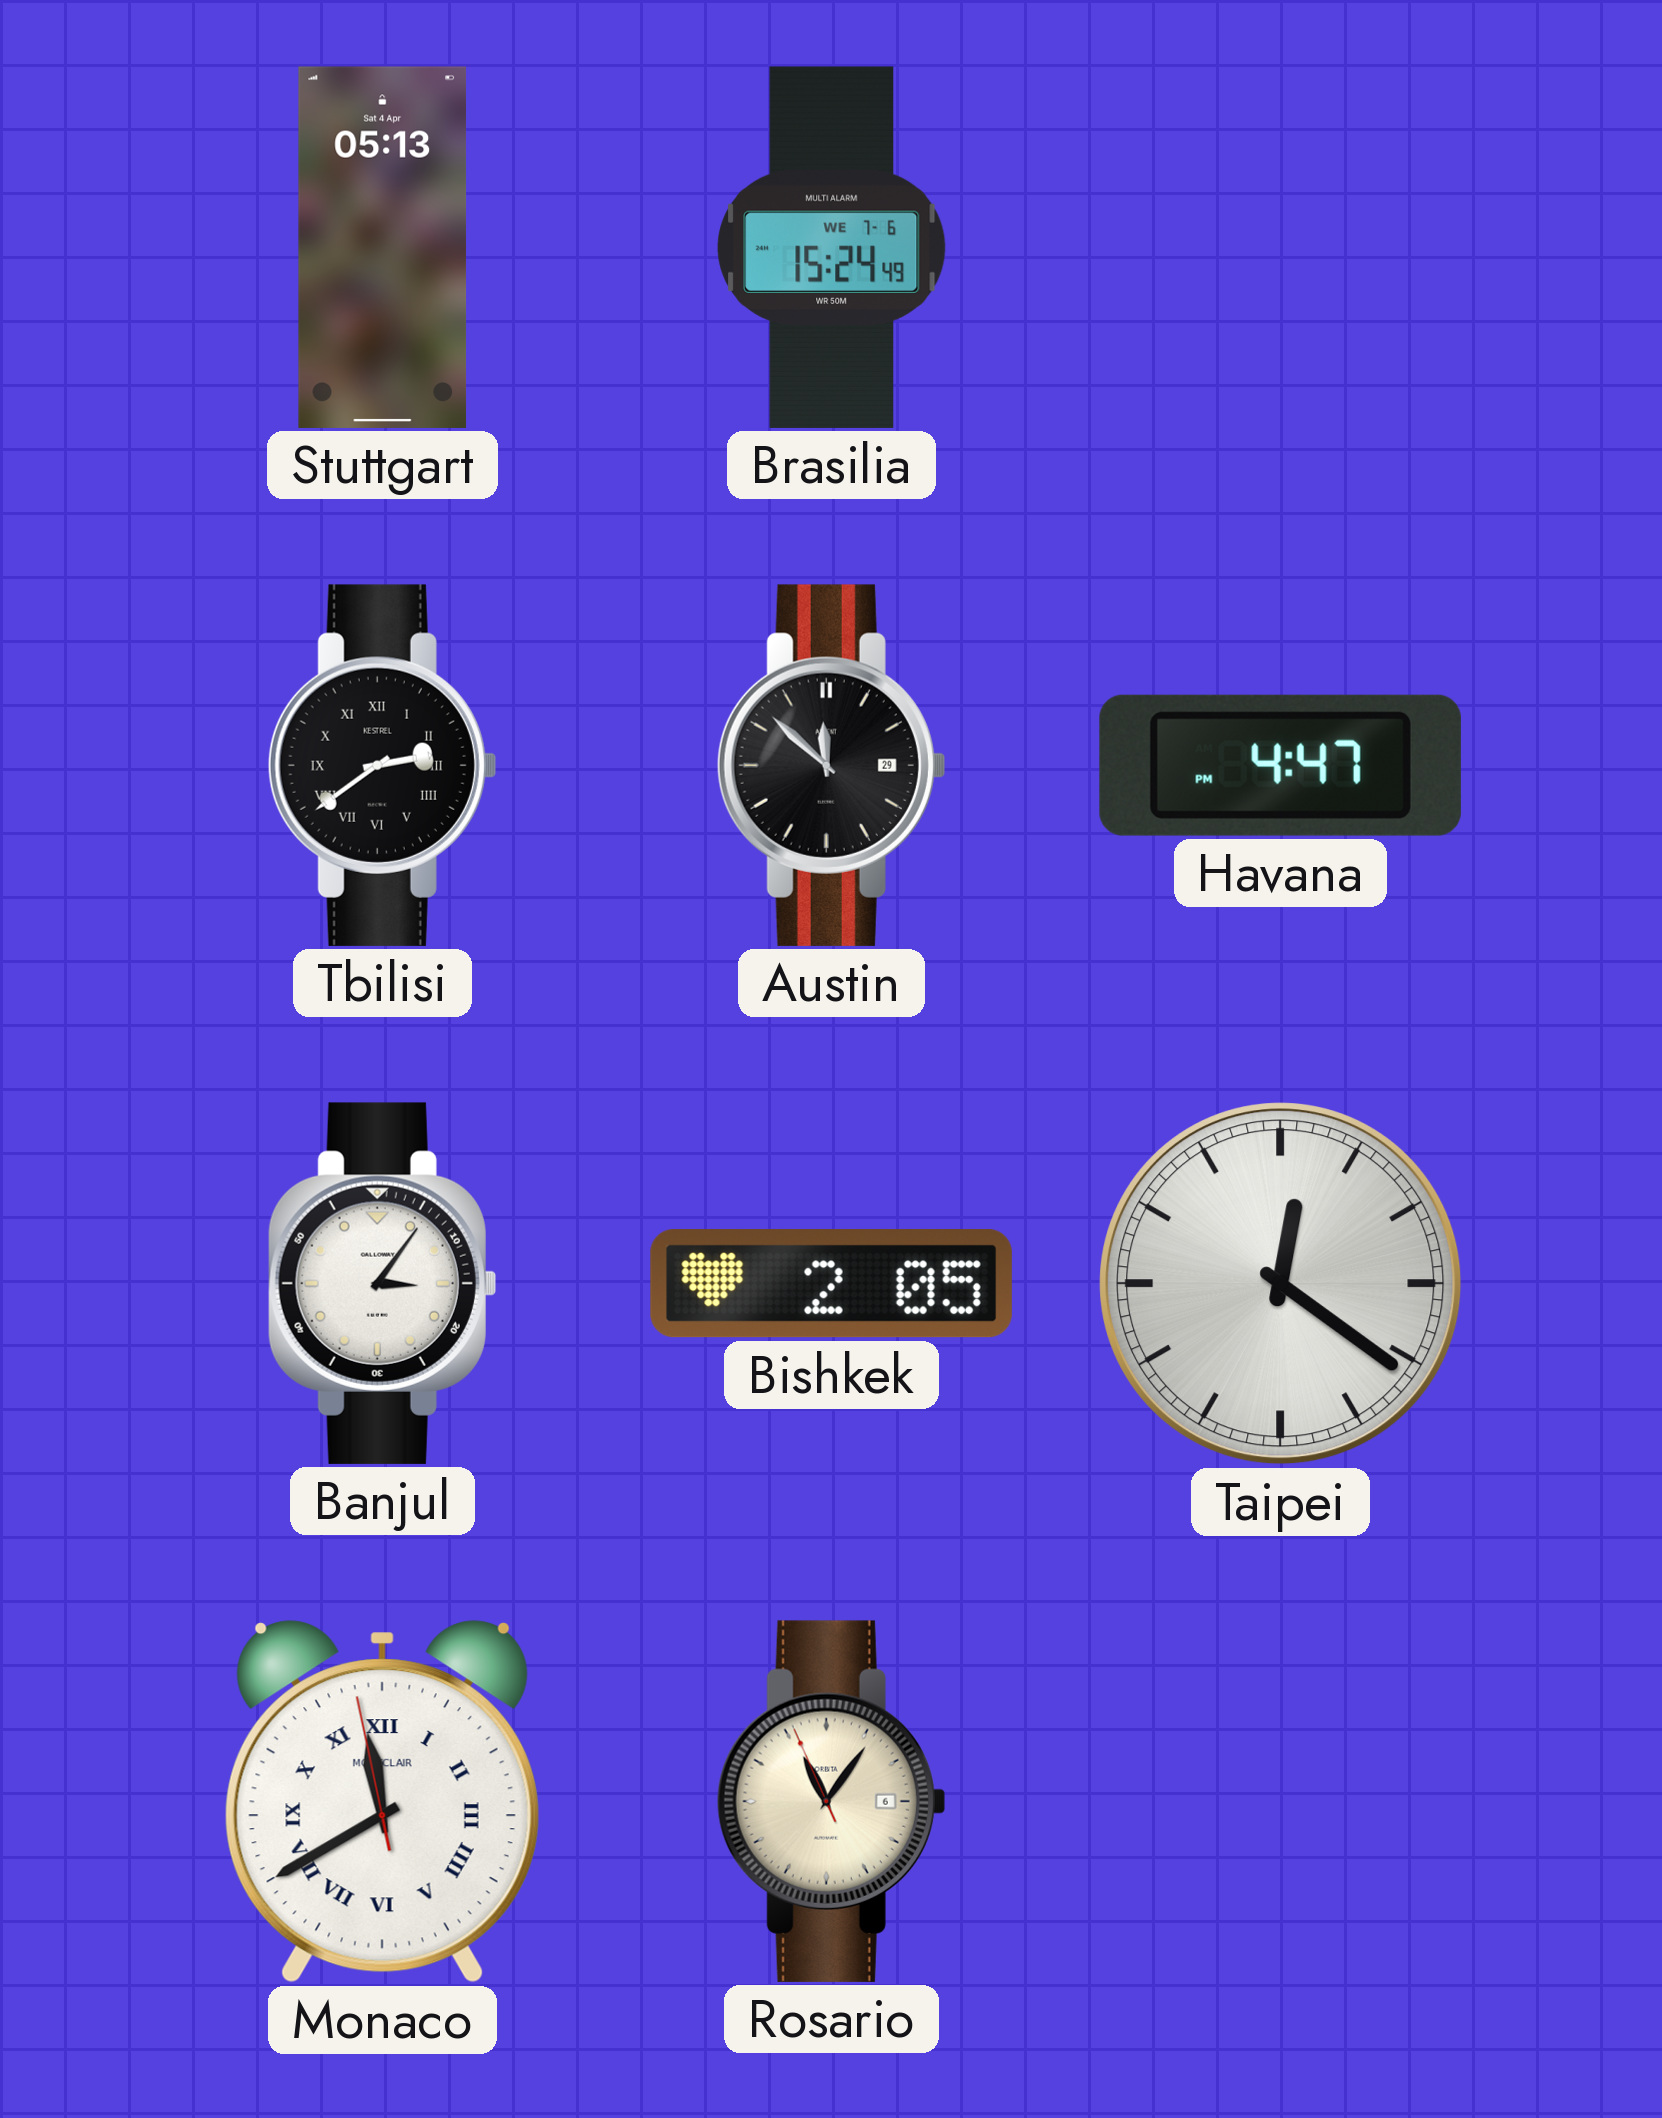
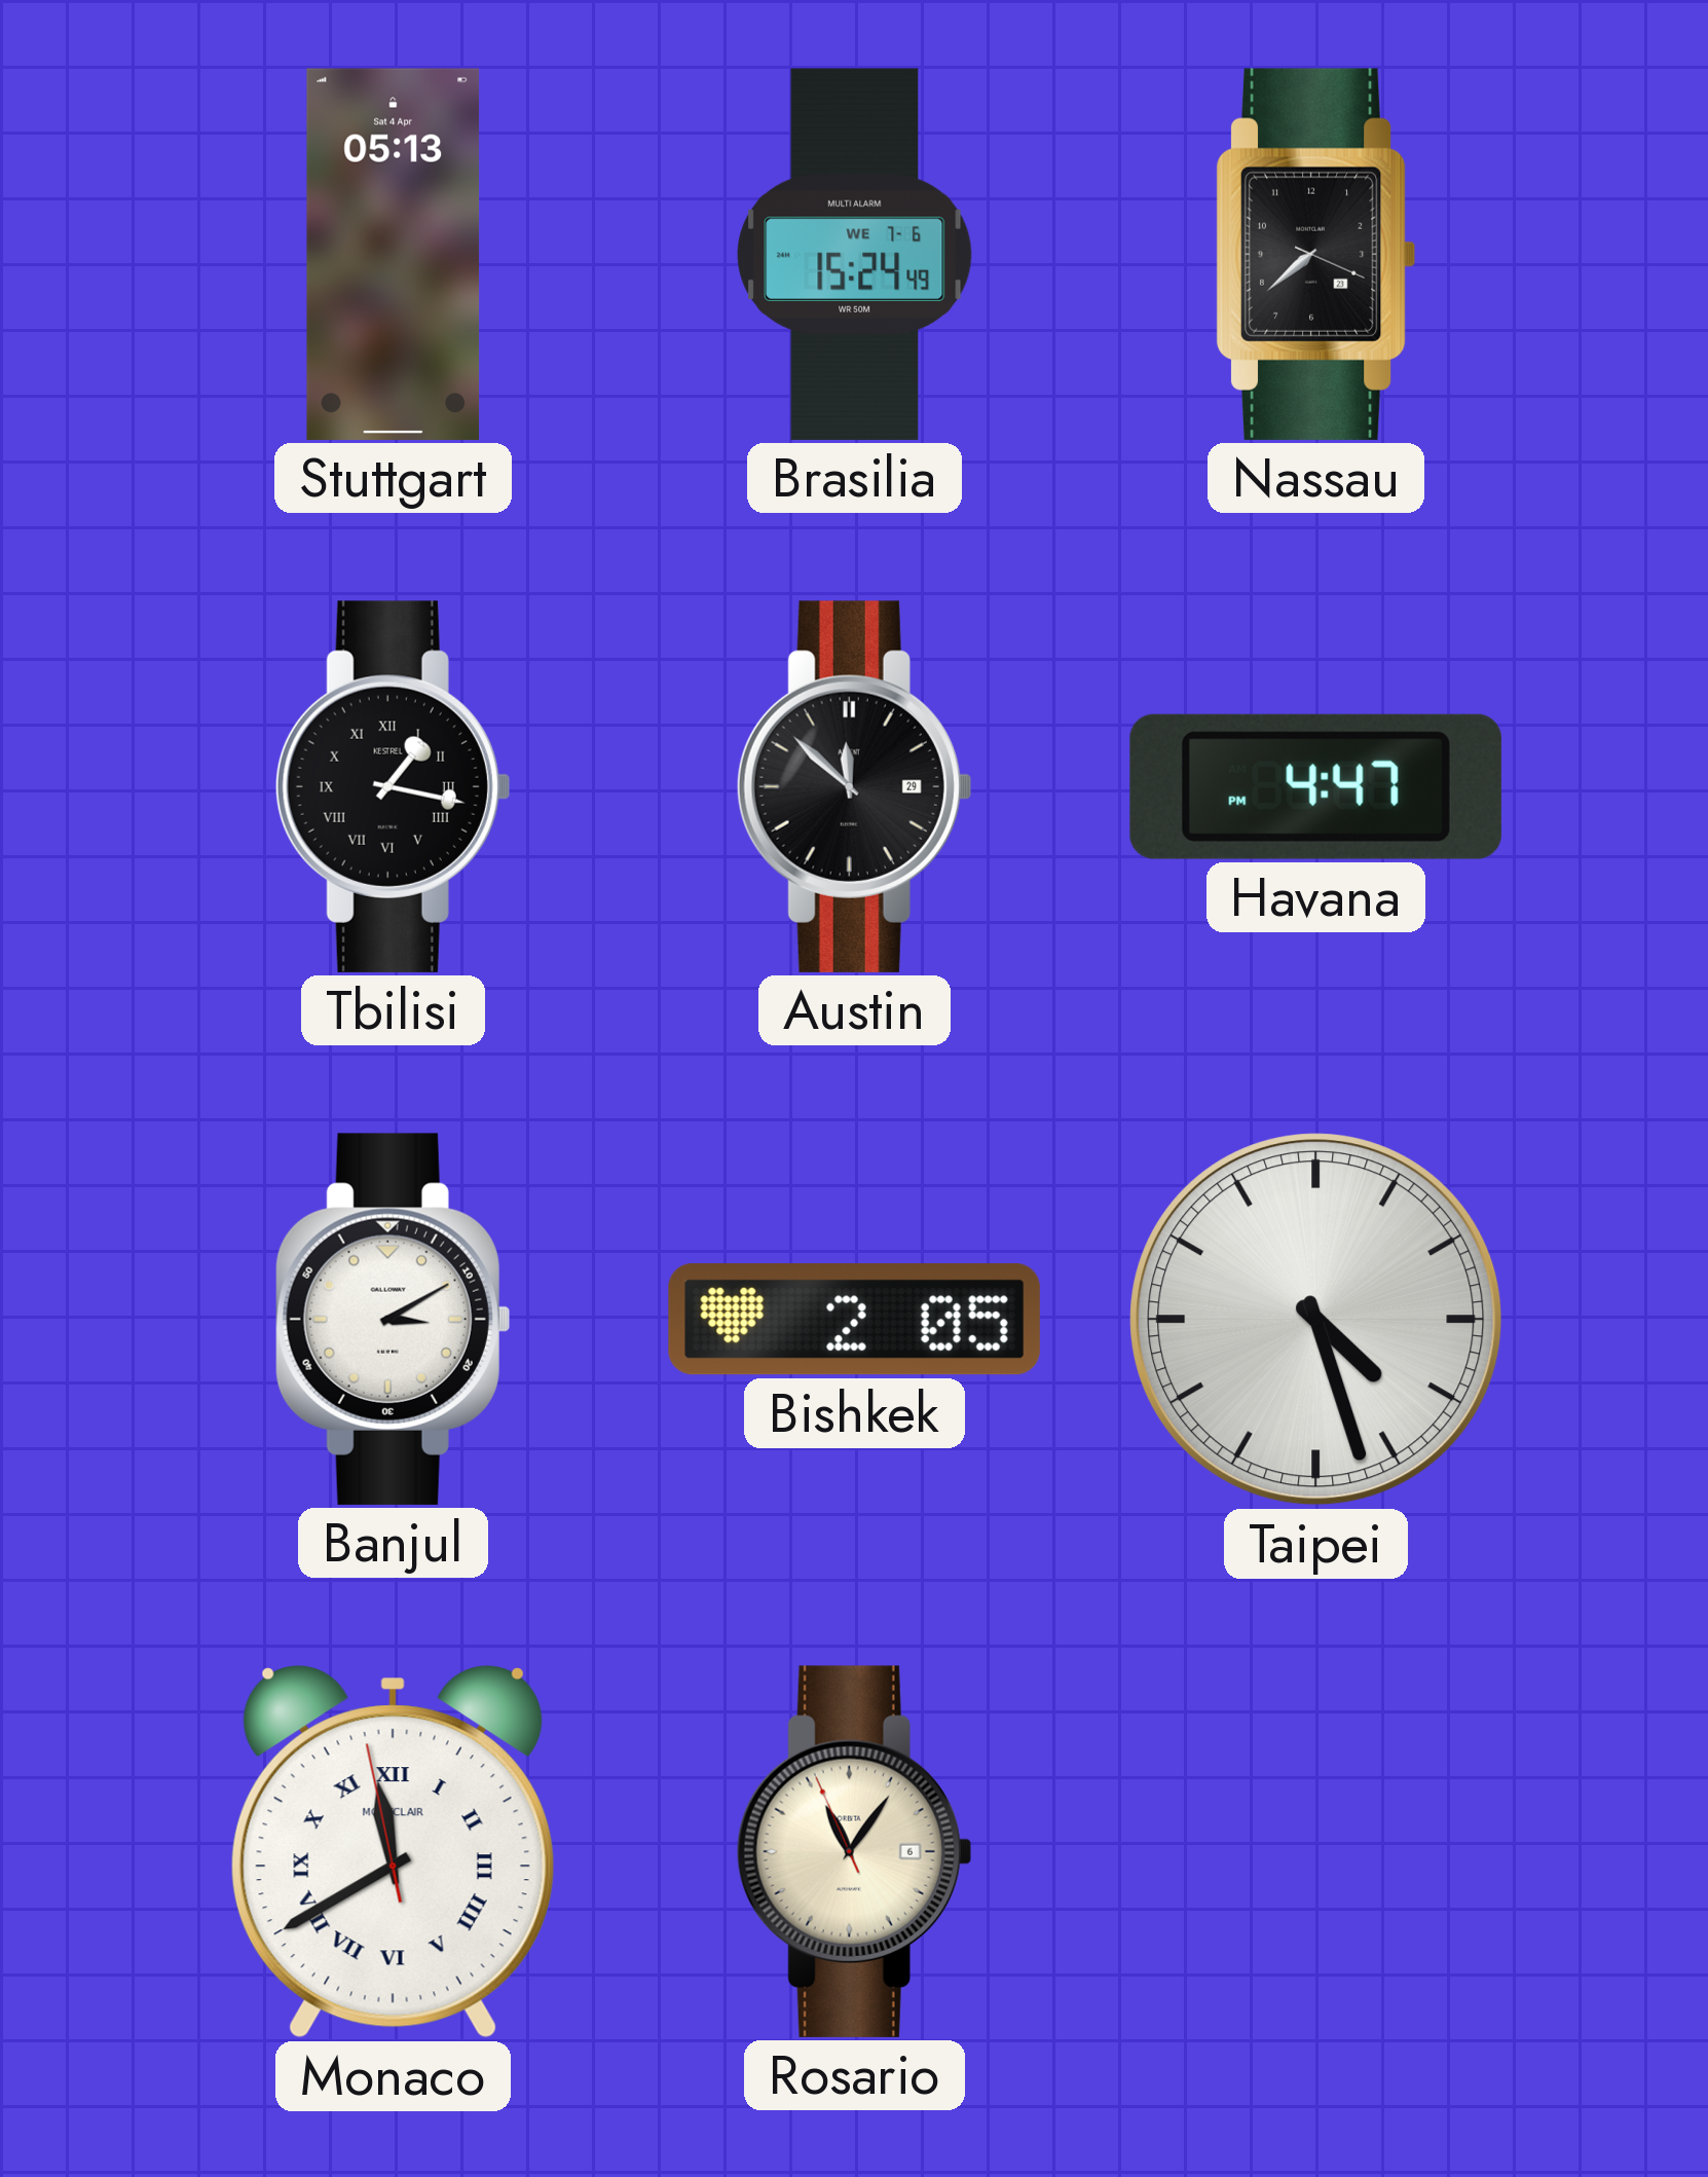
Nassau: none -> 7:38
Tbilisi: 2:39 -> 1:17
Banjul: 3:06 -> 3:10
Taipei: 12:21 -> 4:27
